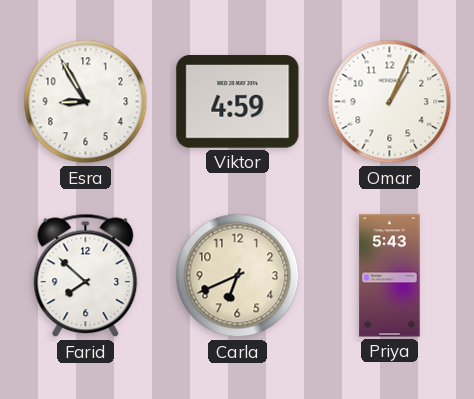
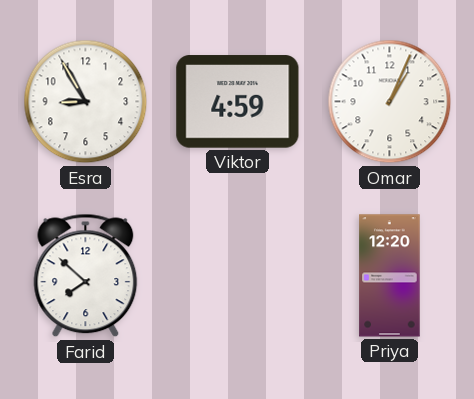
Carla: 6:41 -> none
Priya: 5:43 -> 12:20
